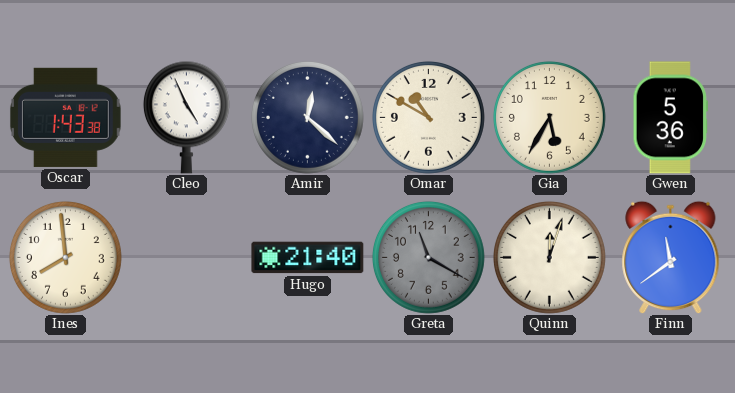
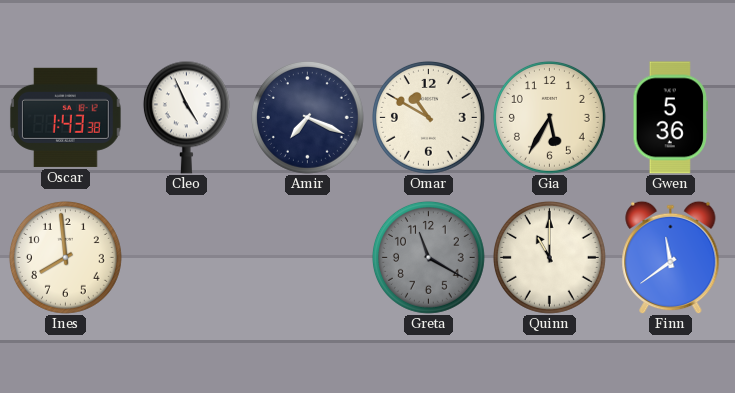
Amir: 12:22 -> 7:19
Hugo: 21:40 -> none
Quinn: 12:03 -> 11:00
